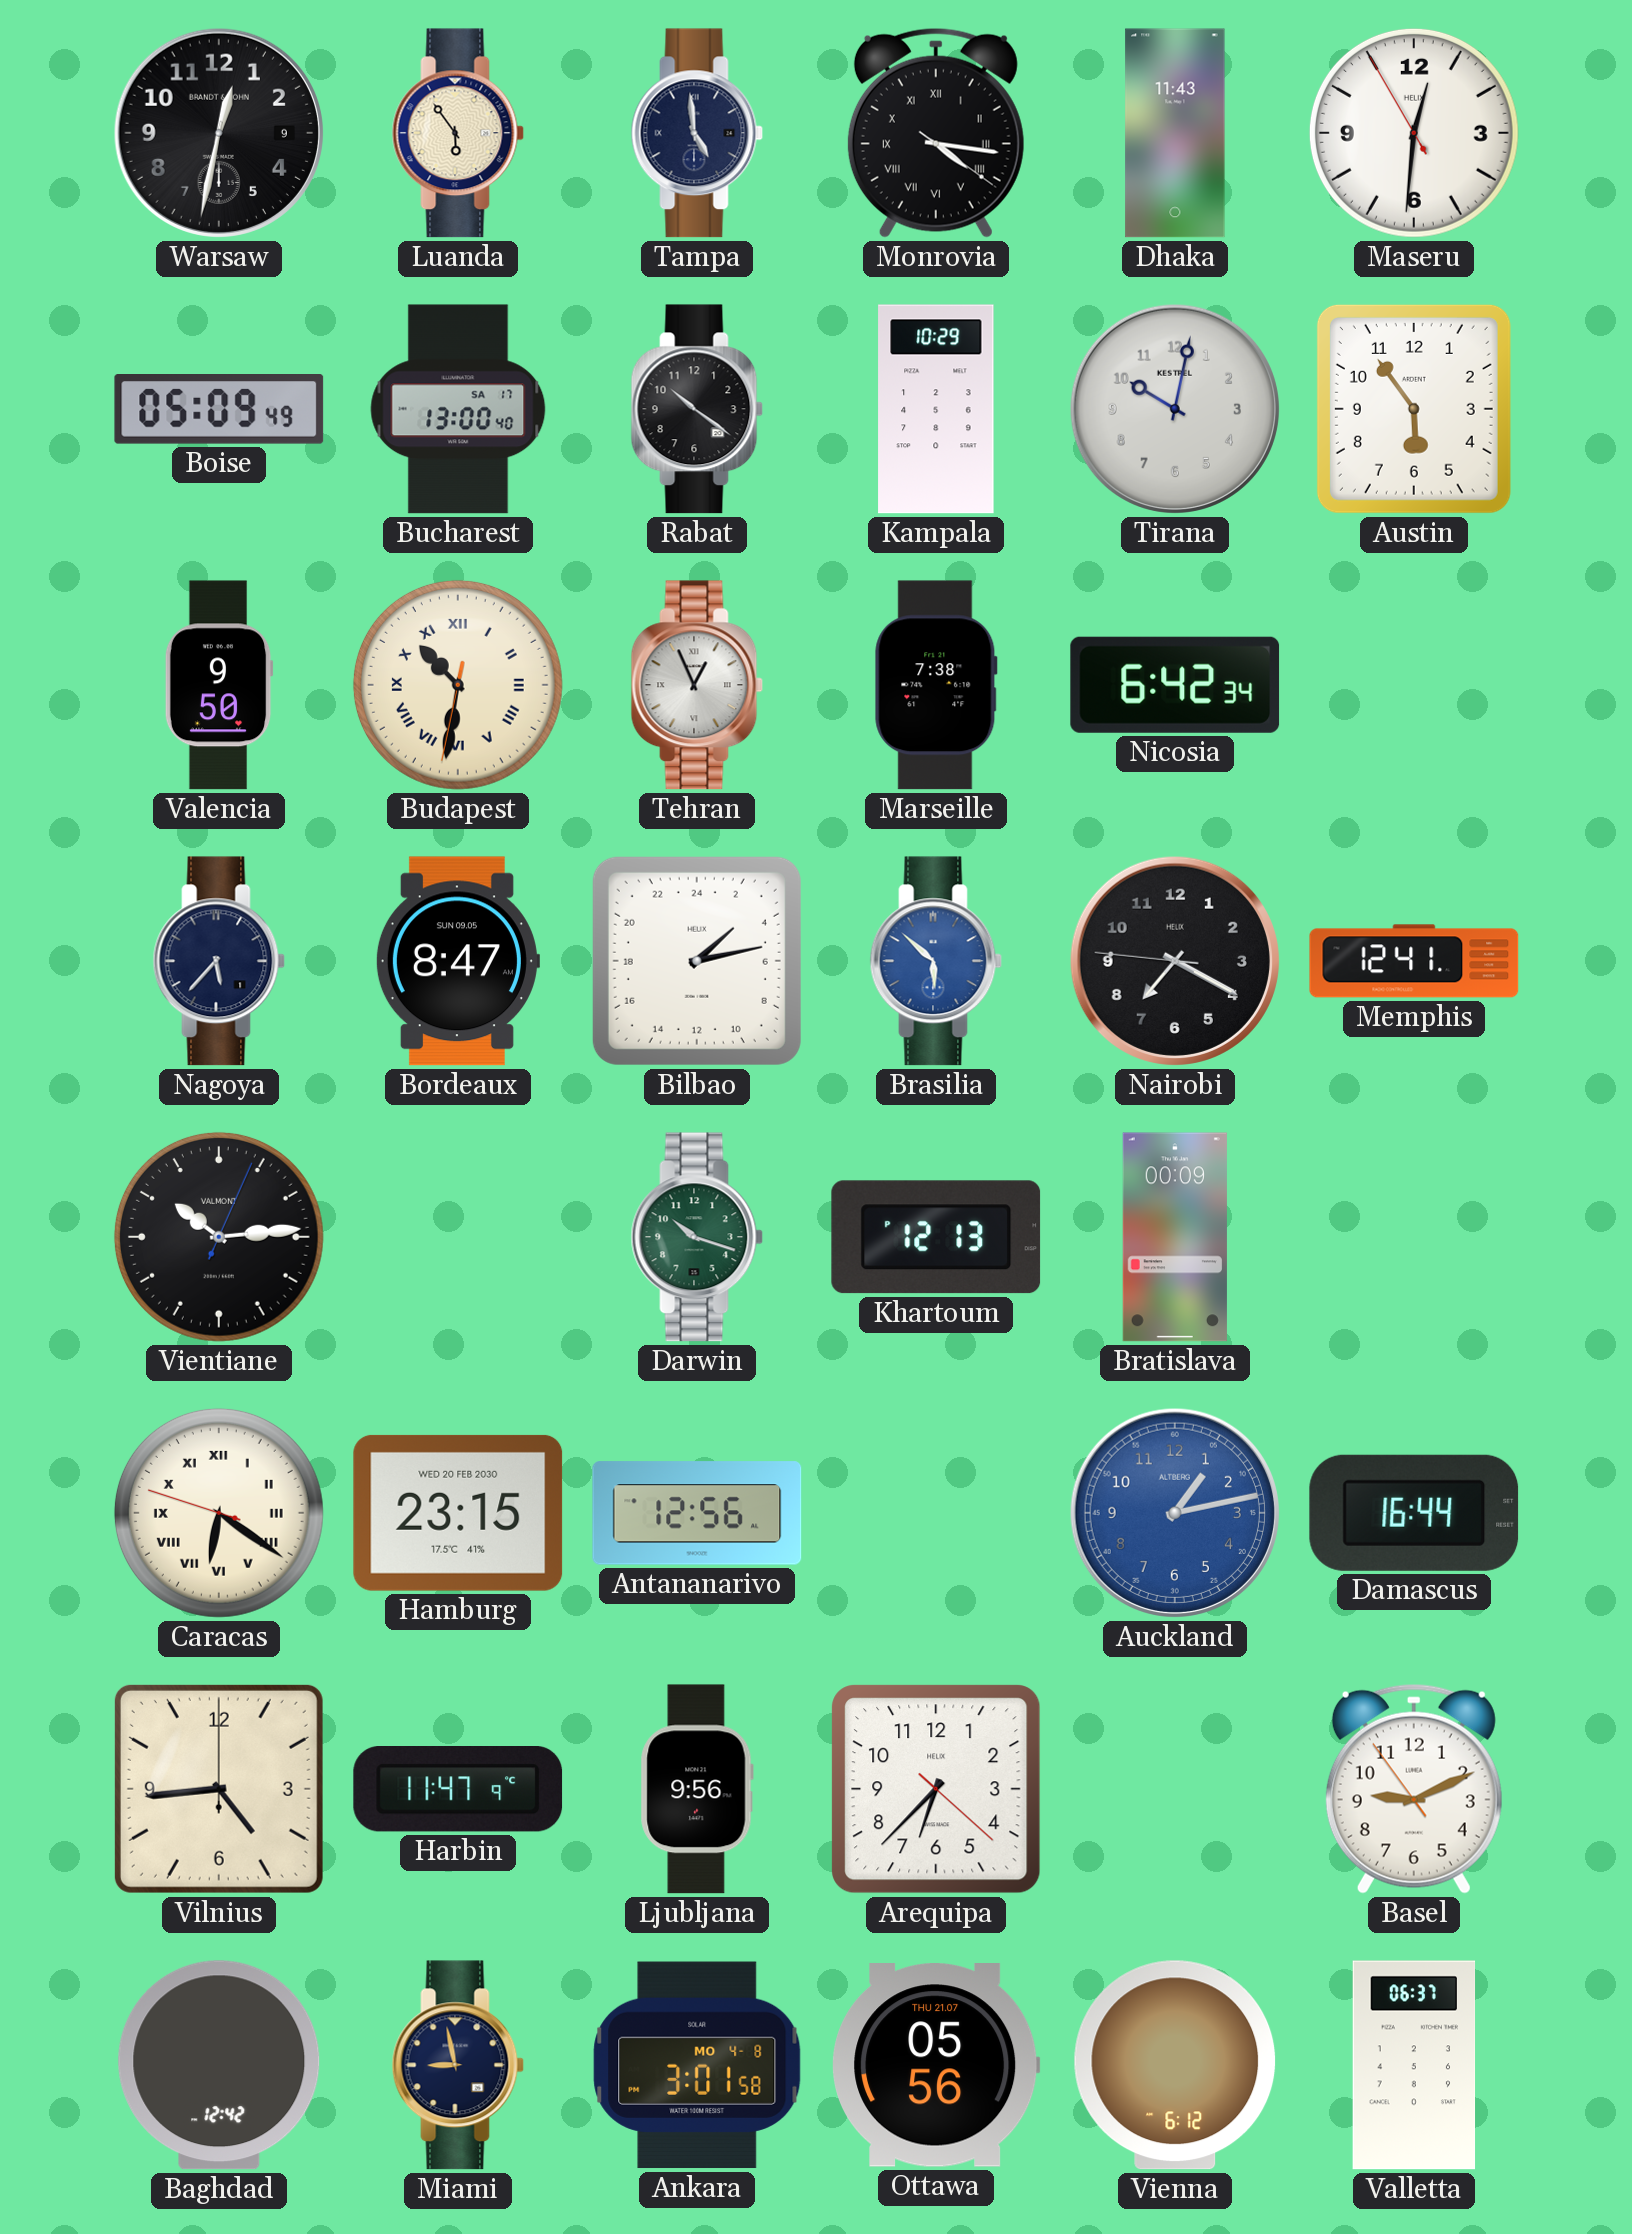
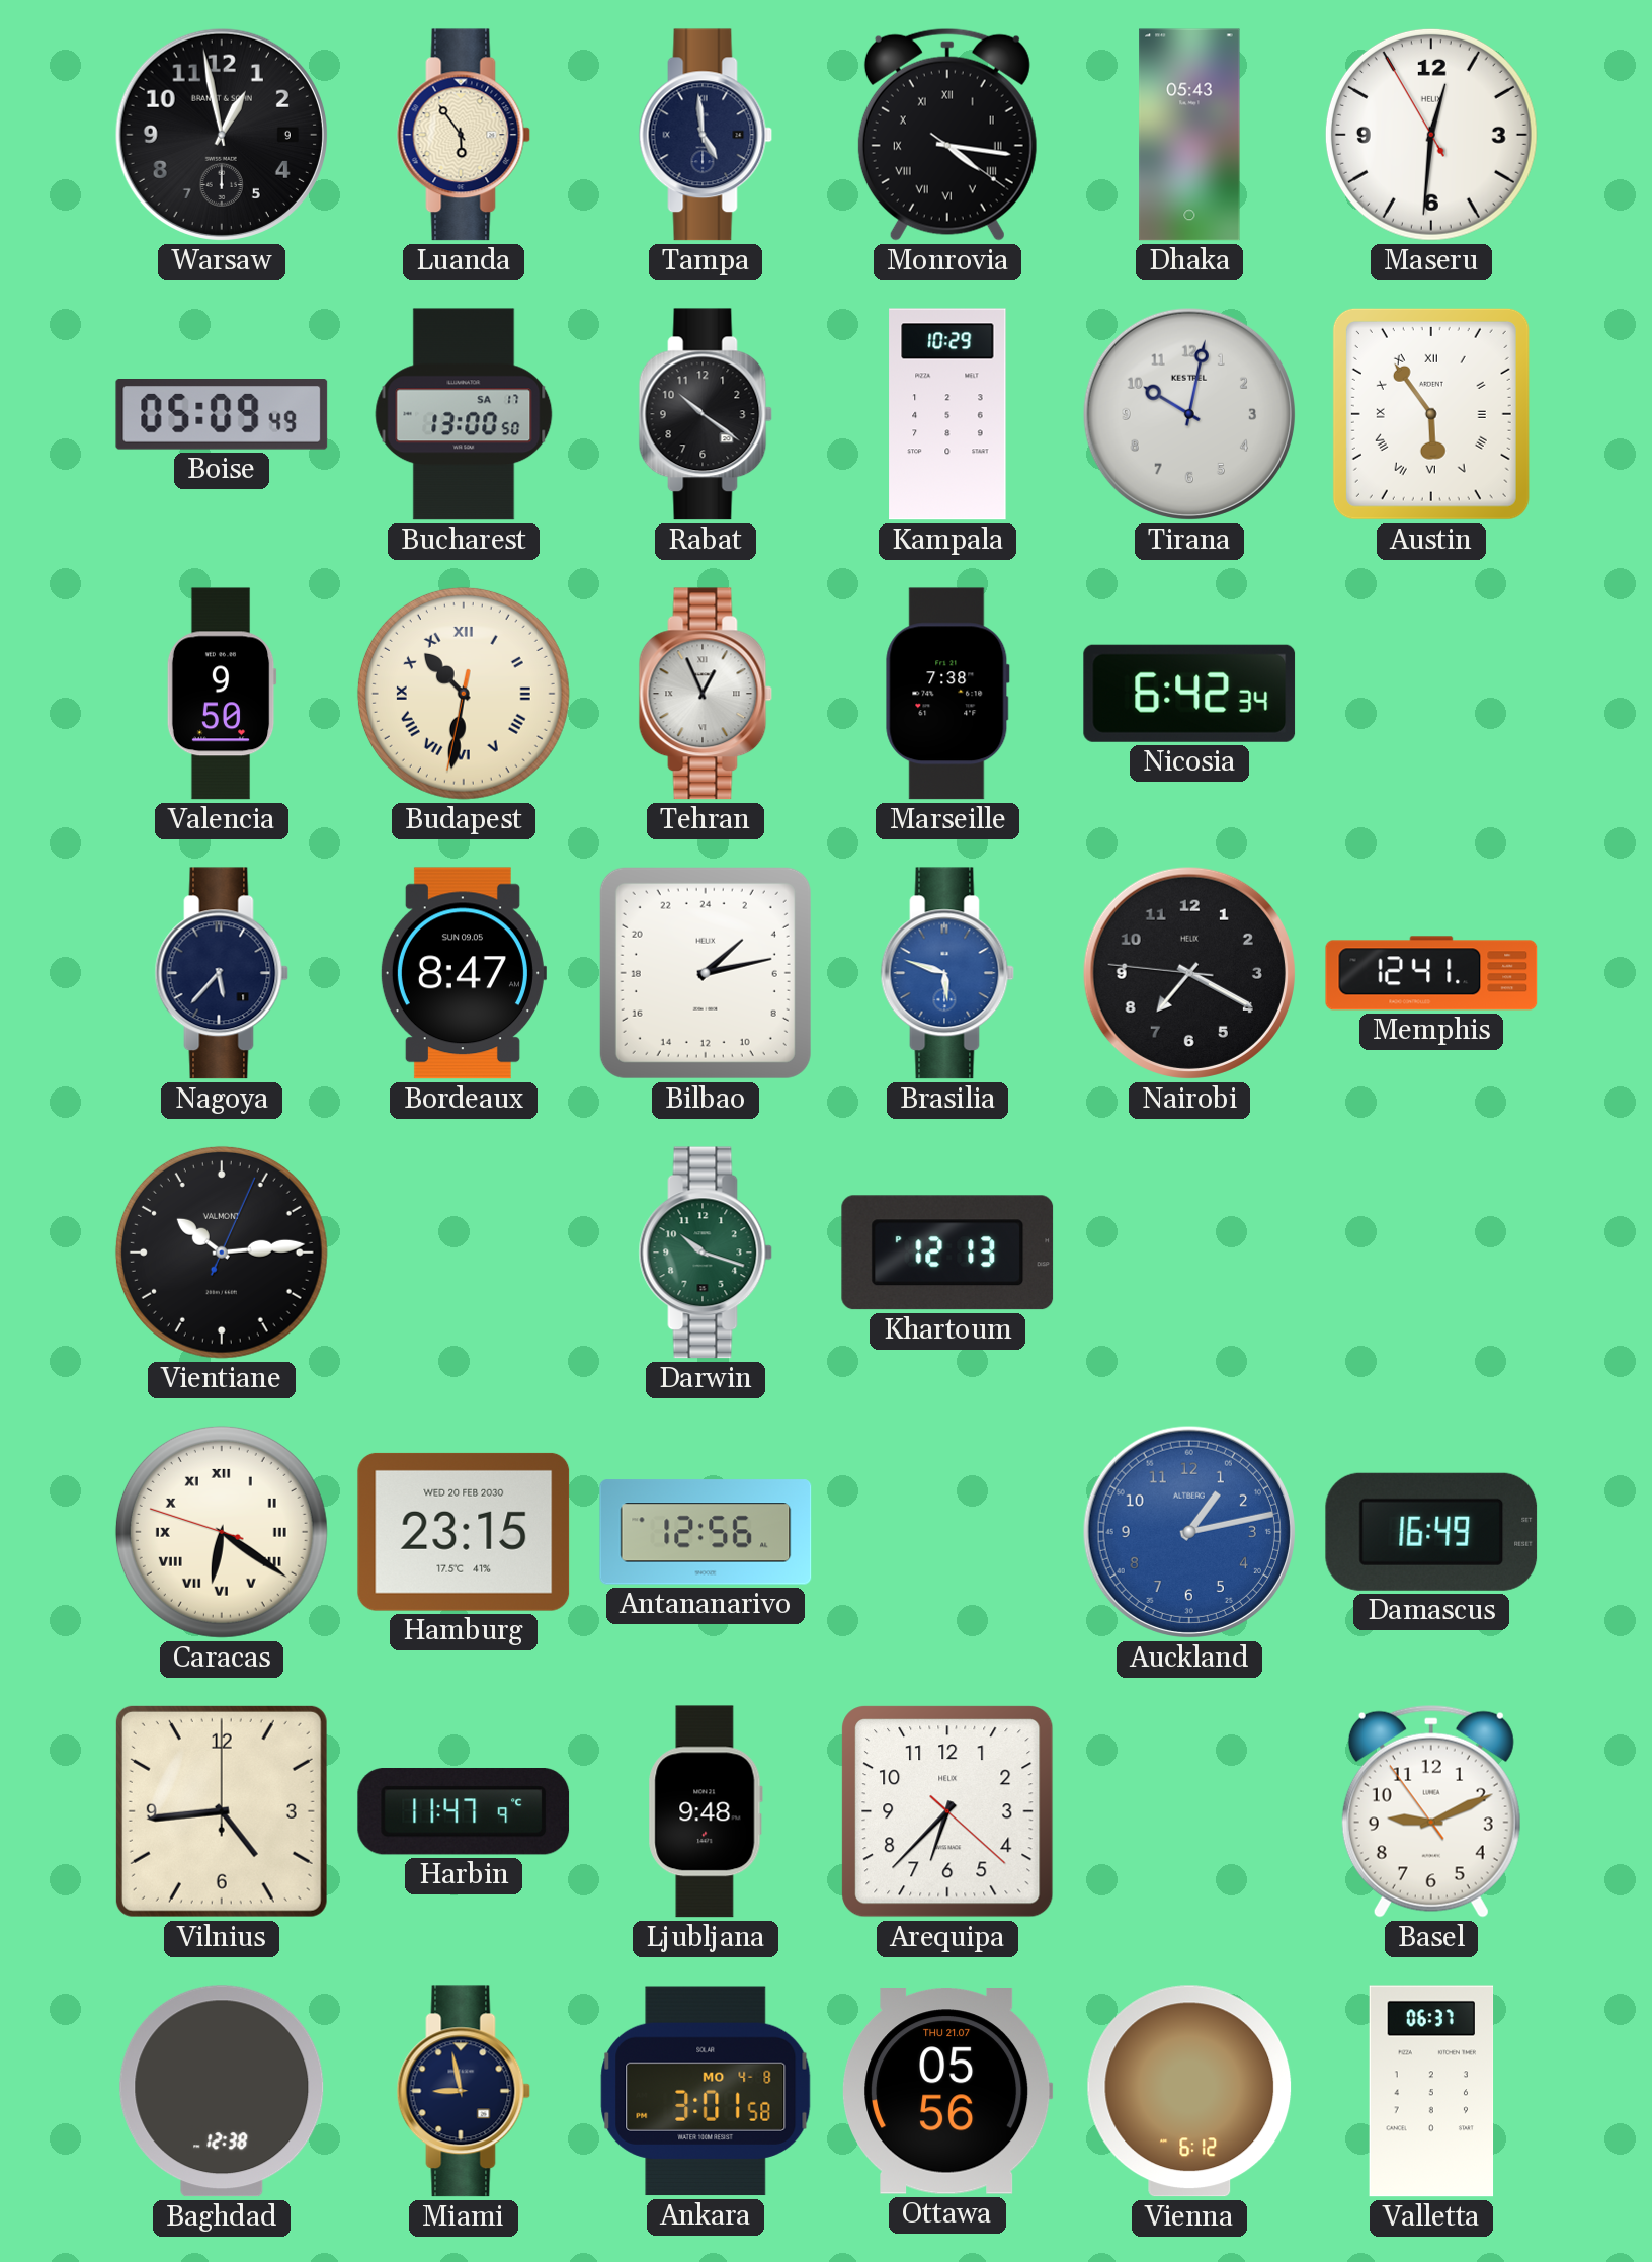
Warsaw: 12:32 -> 12:58
Dhaka: 11:43 -> 05:43
Bucharest: 13:00:40 -> 13:00:50
Austin numerals: Arabic -> Roman
Brasilia: 5:52 -> 5:48
Bratislava: 00:09 -> none
Damascus: 16:44 -> 16:49
Ljubljana: 9:56 -> 9:48
Baghdad: 12:42 -> 12:38
